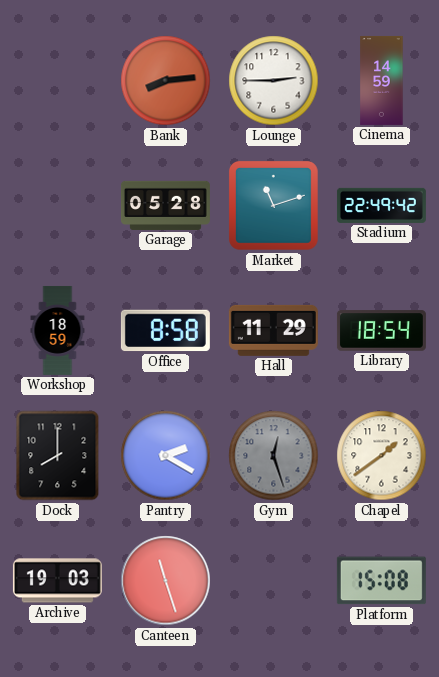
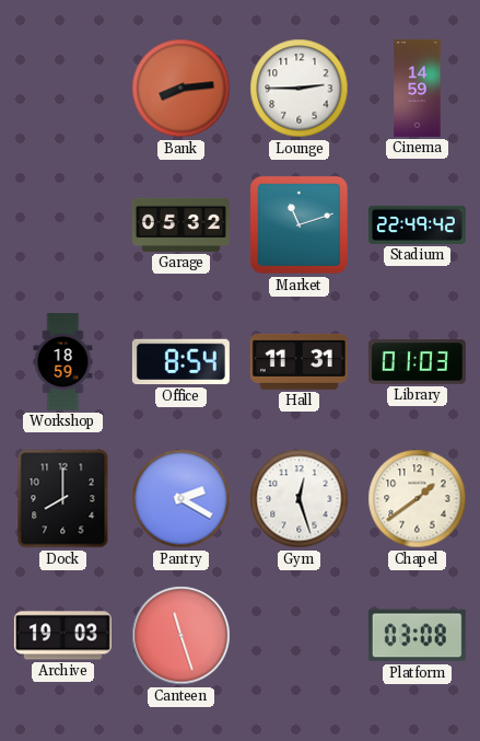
Garage: 05:28 -> 05:32
Office: 8:58 -> 8:54
Hall: 11:29 -> 11:31
Library: 18:54 -> 01:03
Gym dial: grey -> white
Platform: 15:08 -> 03:08
